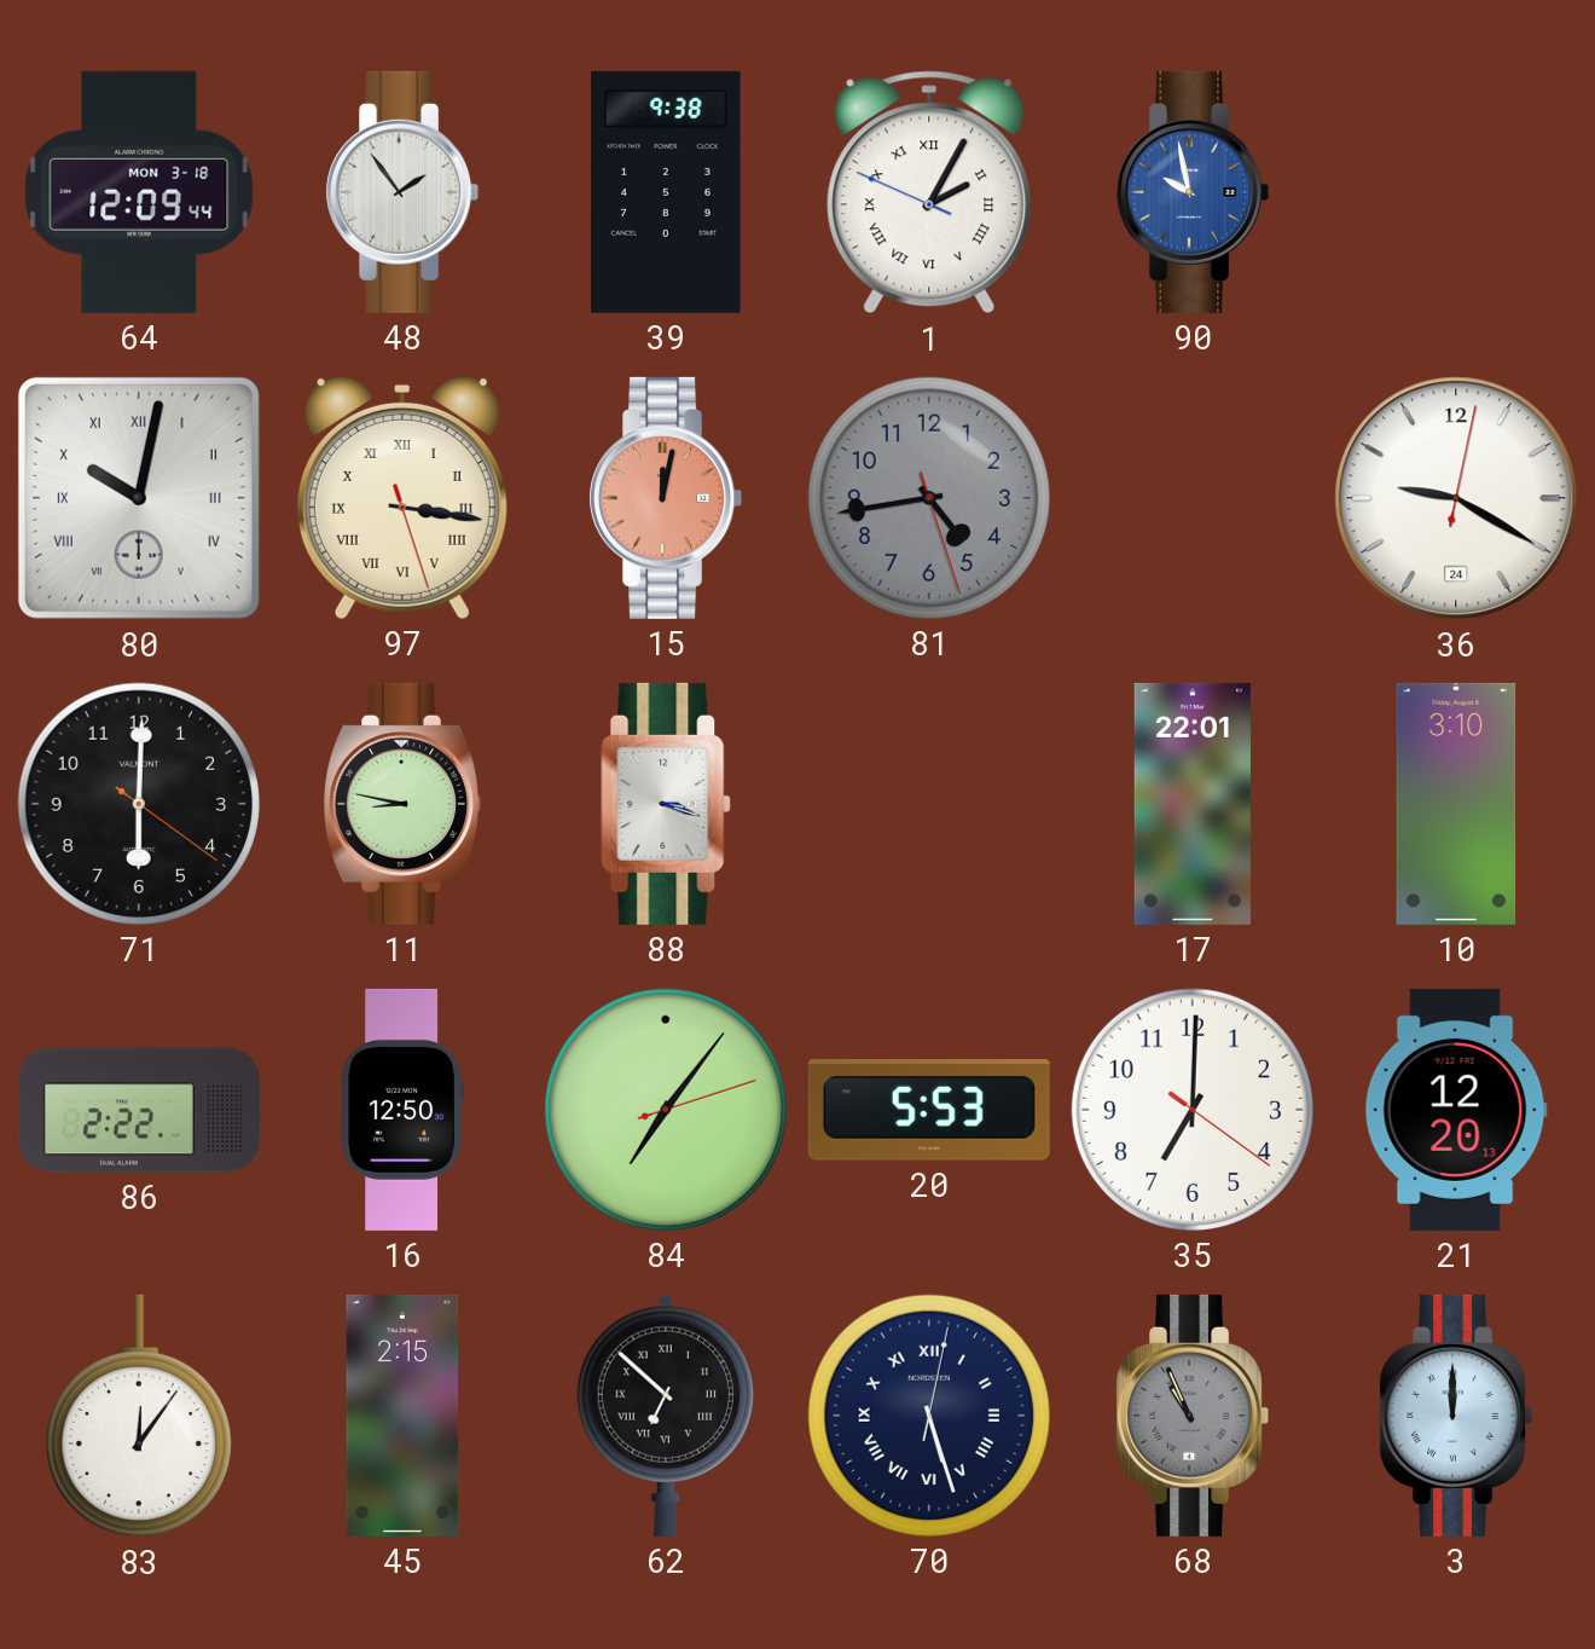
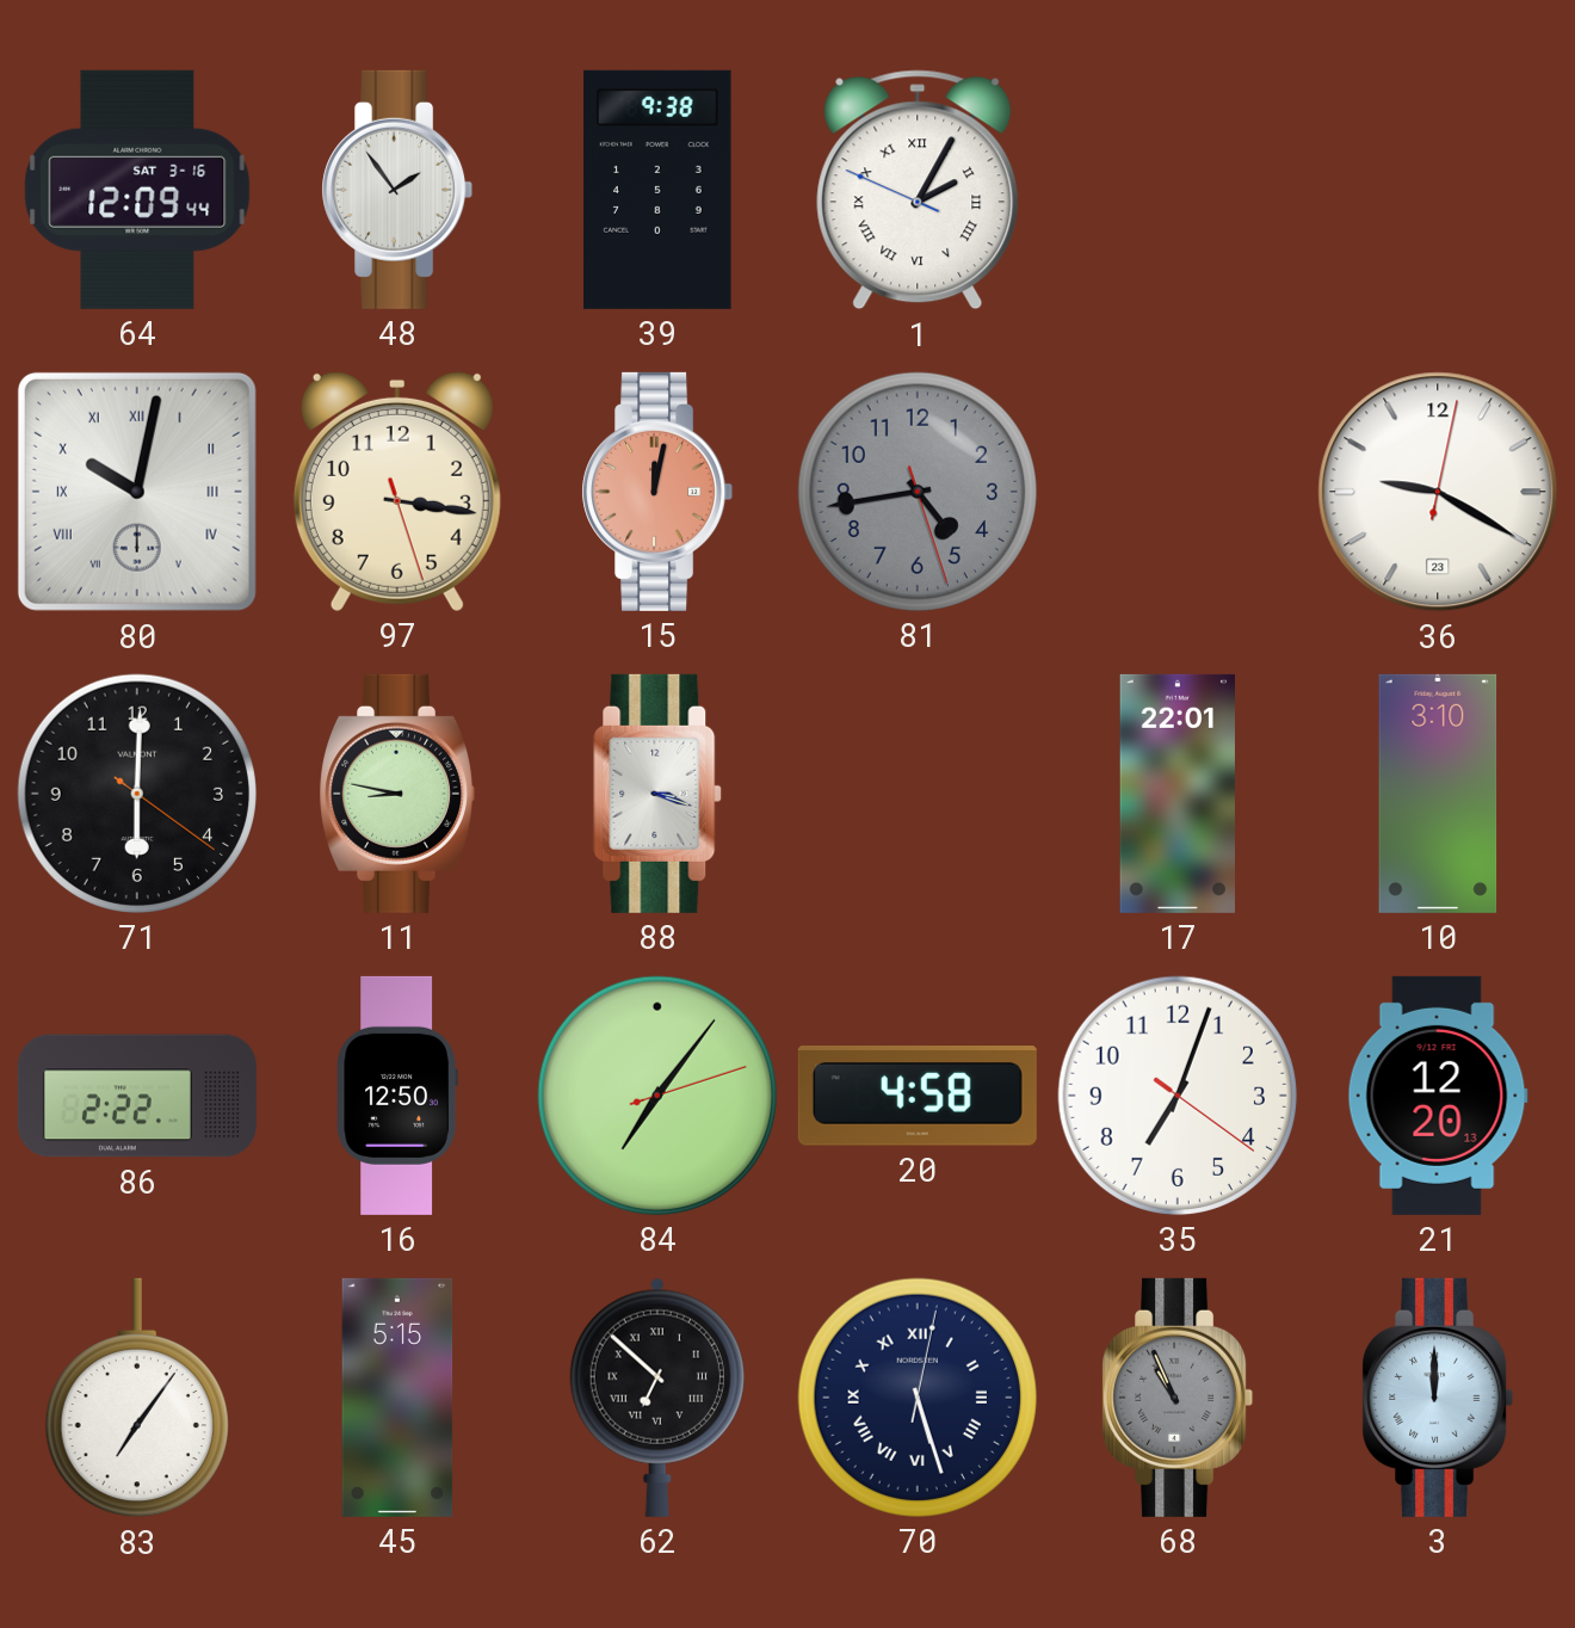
64 date: MON 3-18 -> SAT 3-16
90: 9:58 -> none
97 numerals: Roman -> Arabic
36 date: 24 -> 23
20: 5:53 -> 4:58
35: 7:00 -> 7:03
83: 12:06 -> 7:06
45: 2:15 -> 5:15
